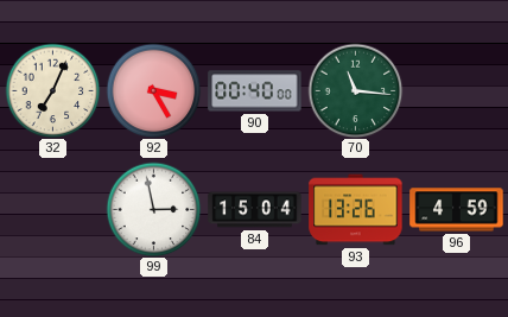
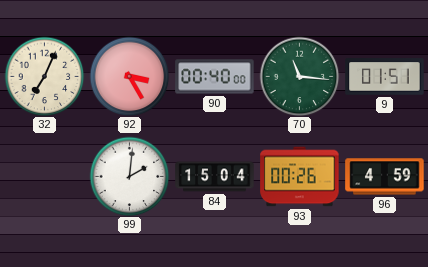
9: none -> 01:51
99: 2:58 -> 2:01
93: 13:26 -> 00:26
